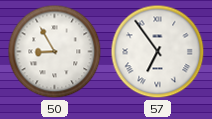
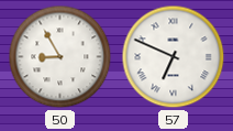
57: 6:54 -> 6:49
